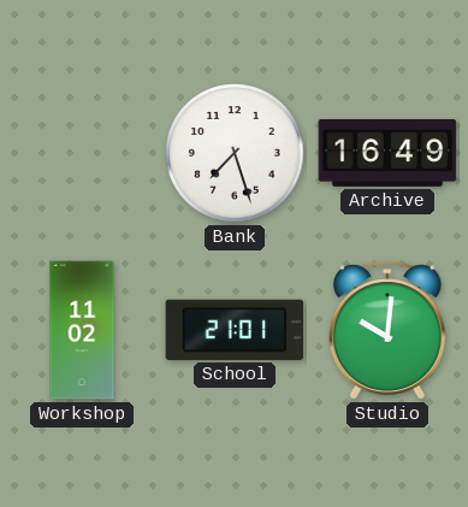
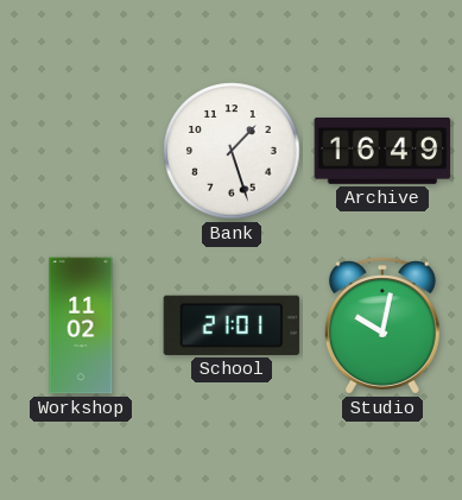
Bank: 7:27 -> 1:27
Studio: 10:01 -> 10:02
